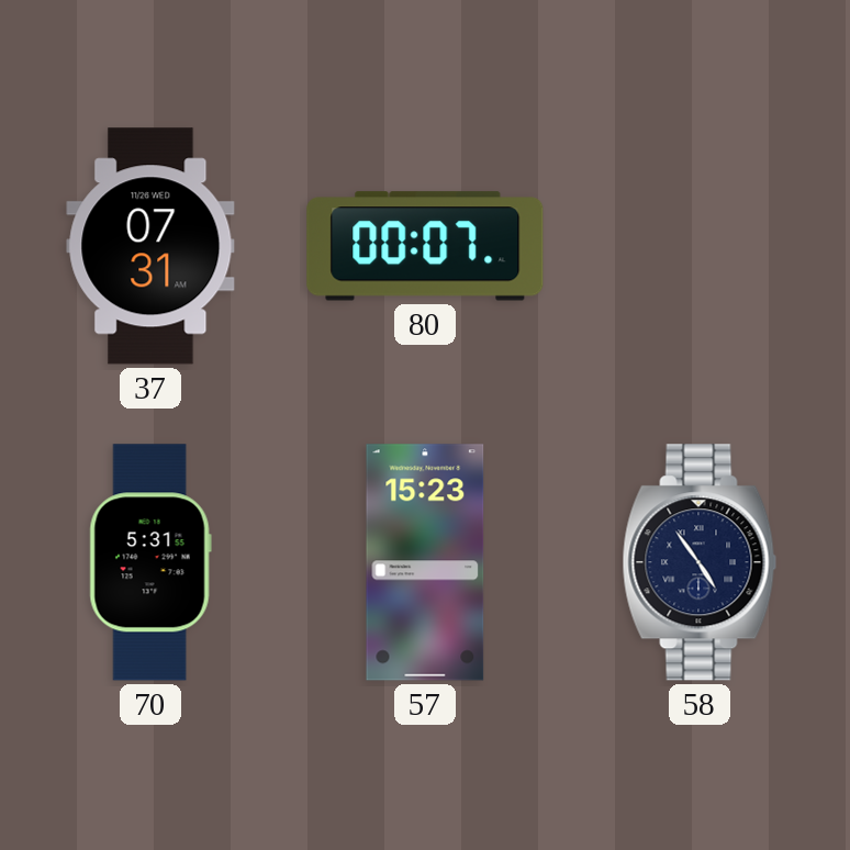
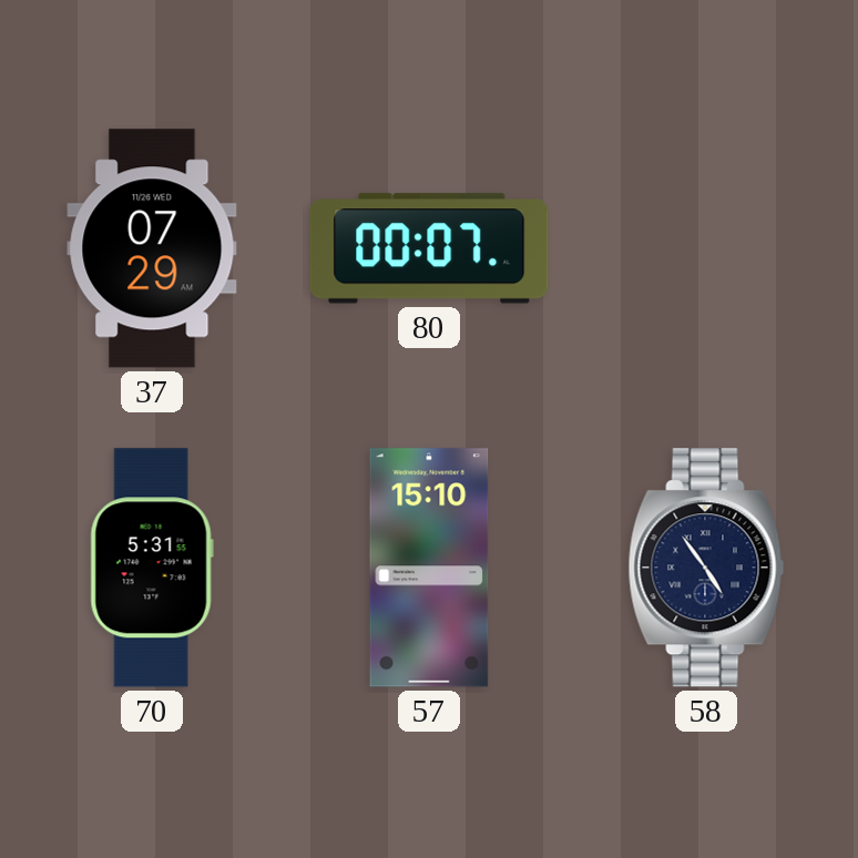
37: 07:31 -> 07:29
57: 15:23 -> 15:10
